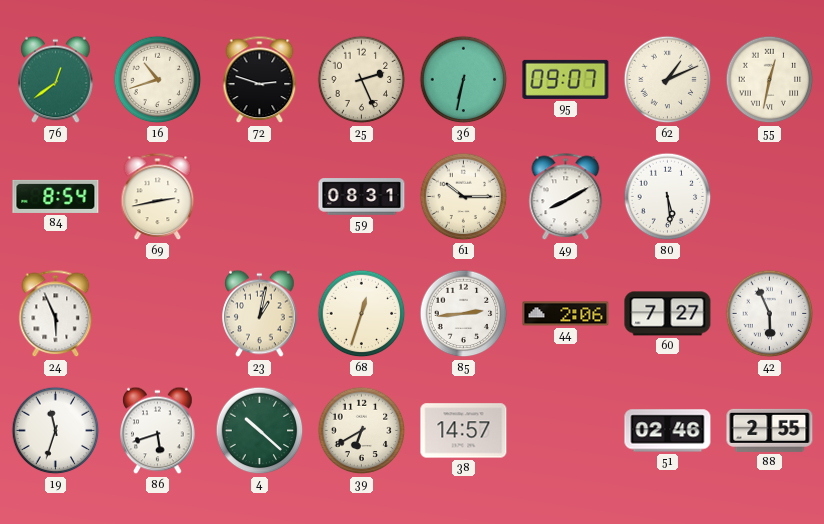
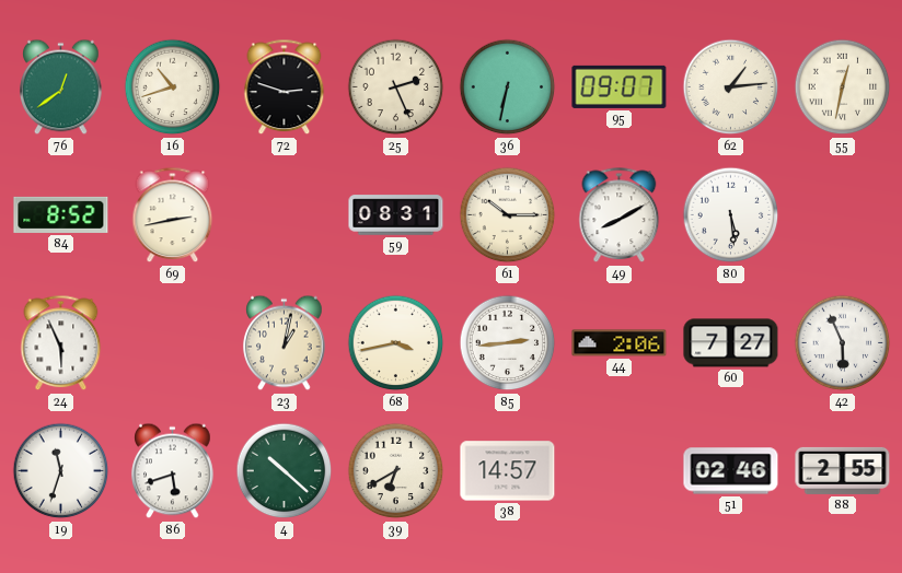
62: 1:11 -> 1:14
84: 8:54 -> 8:52
68: 12:33 -> 3:43
